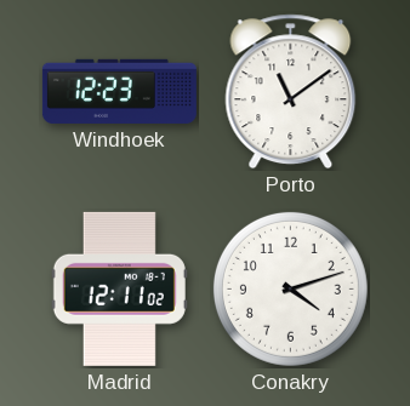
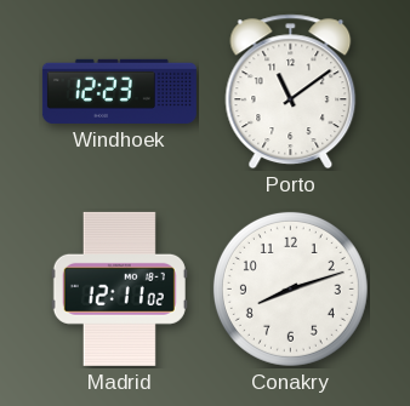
Conakry: 4:12 -> 8:12
